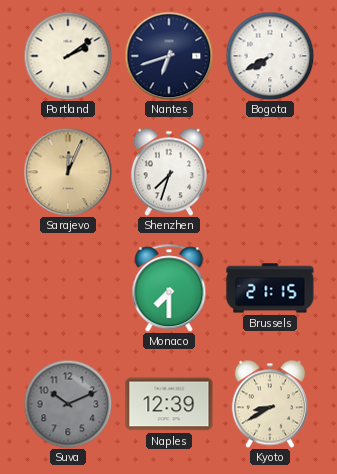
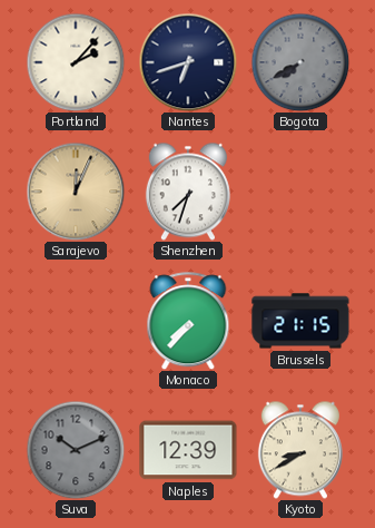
Portland: 2:09 -> 2:07
Bogota dial: white -> grey
Monaco: 7:30 -> 7:37
